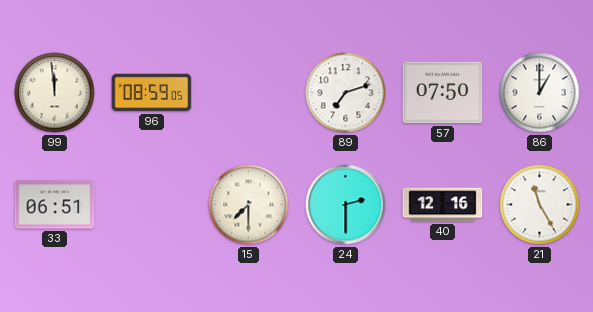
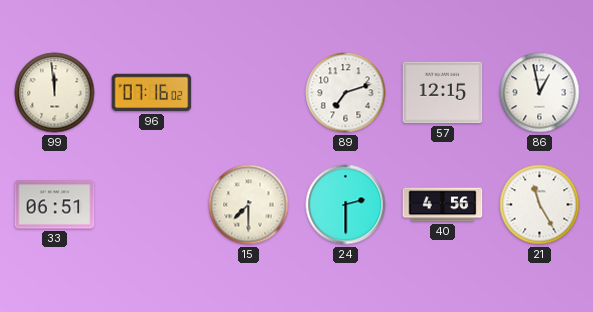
96: 08:59 -> 07:16
57: 07:50 -> 12:15
86: 1:00 -> 12:58
40: 12:16 -> 4:56
